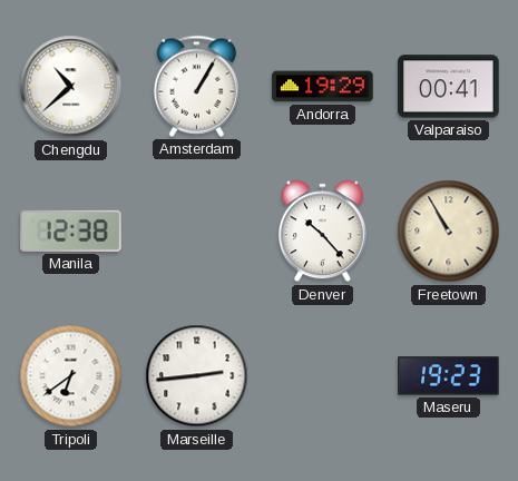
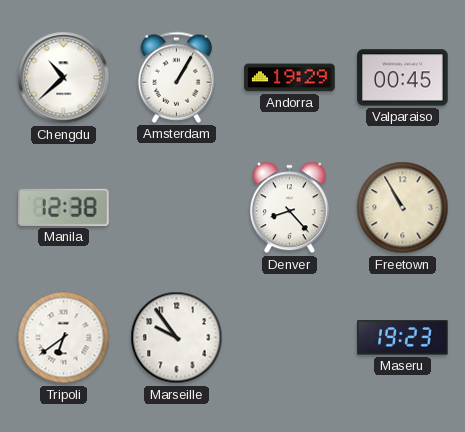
Valparaiso: 00:41 -> 00:45
Denver: 10:23 -> 8:23
Marseille: 2:44 -> 9:54
